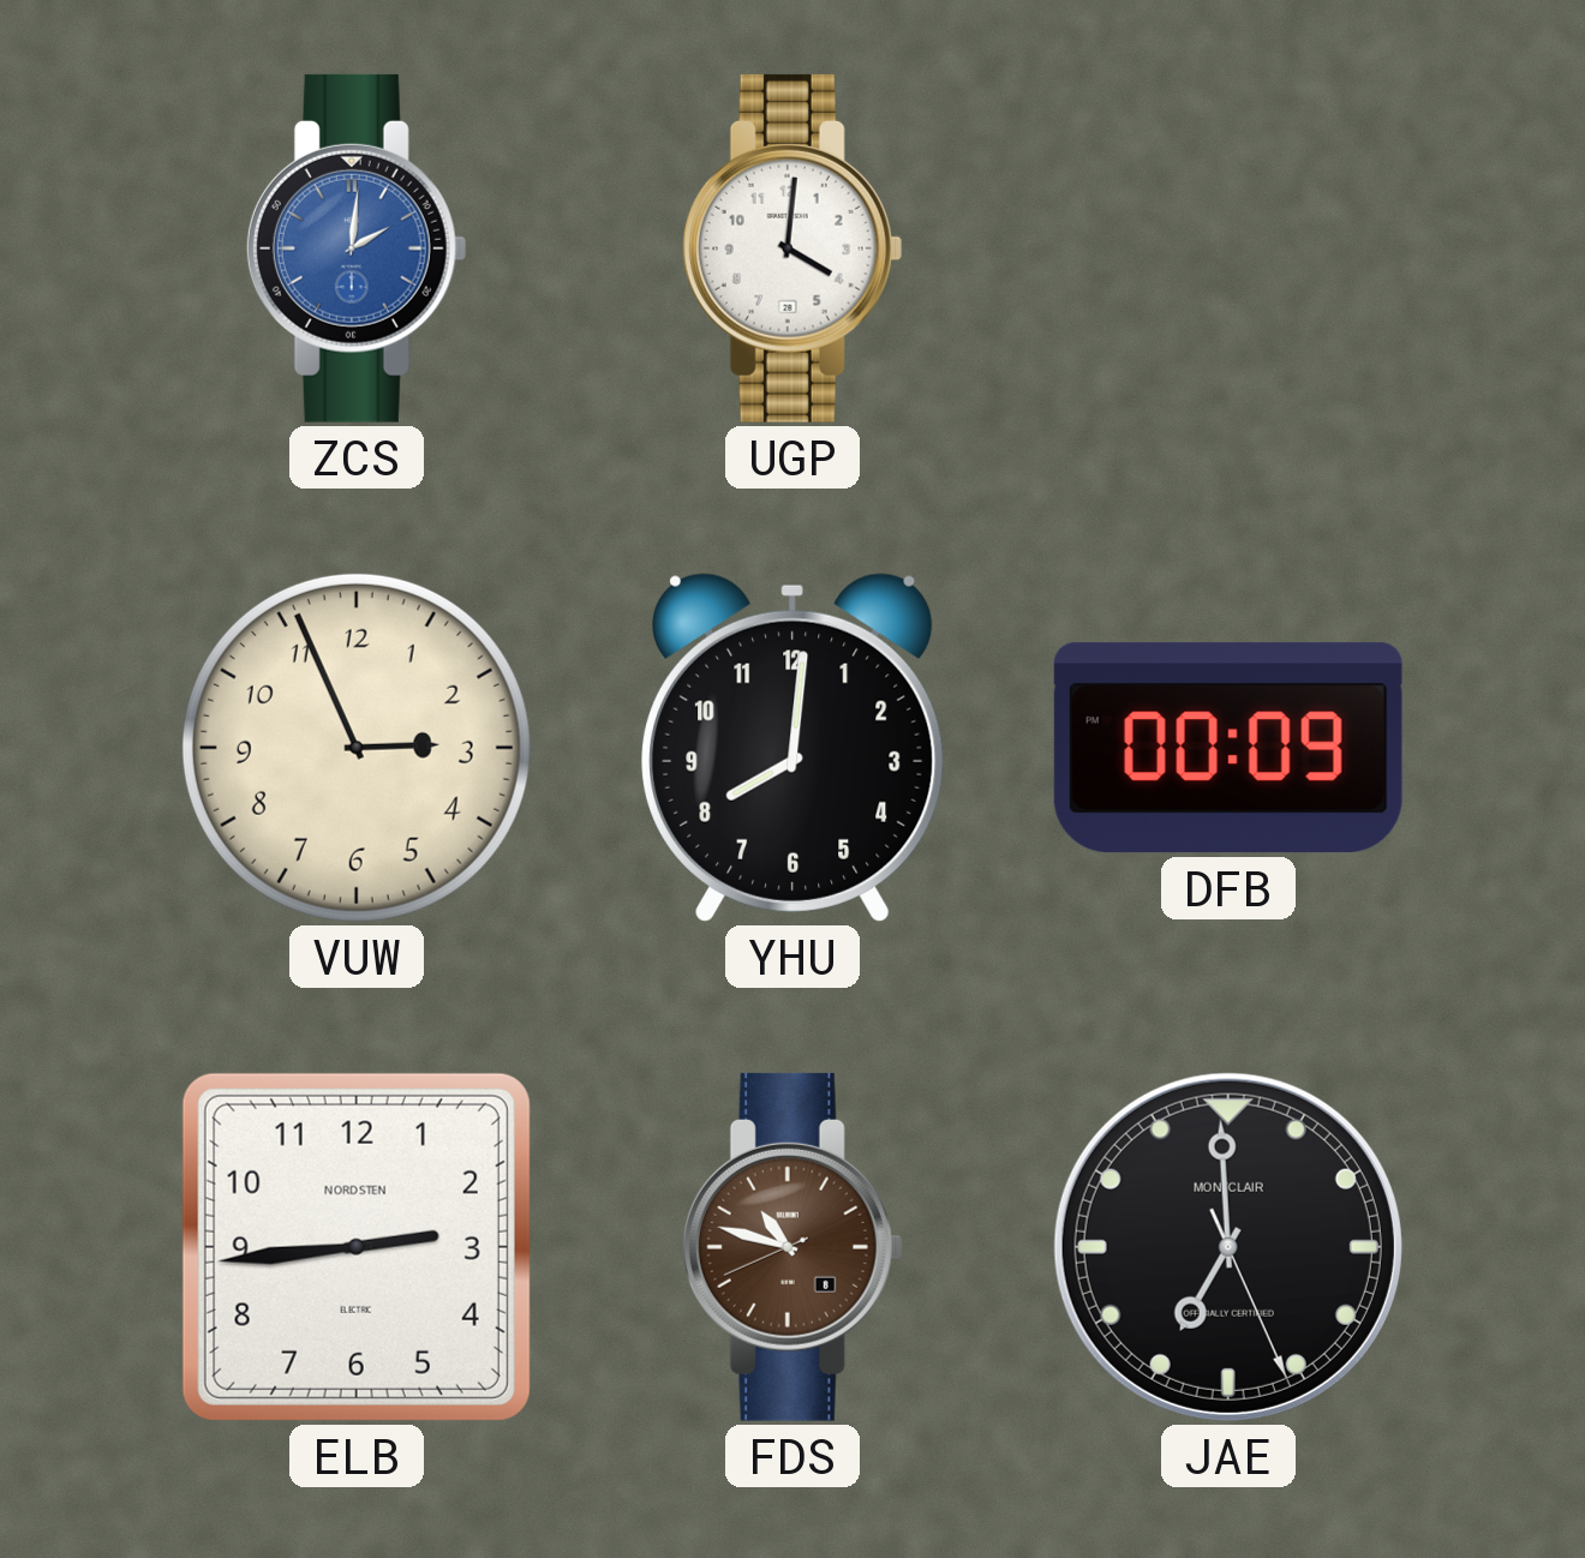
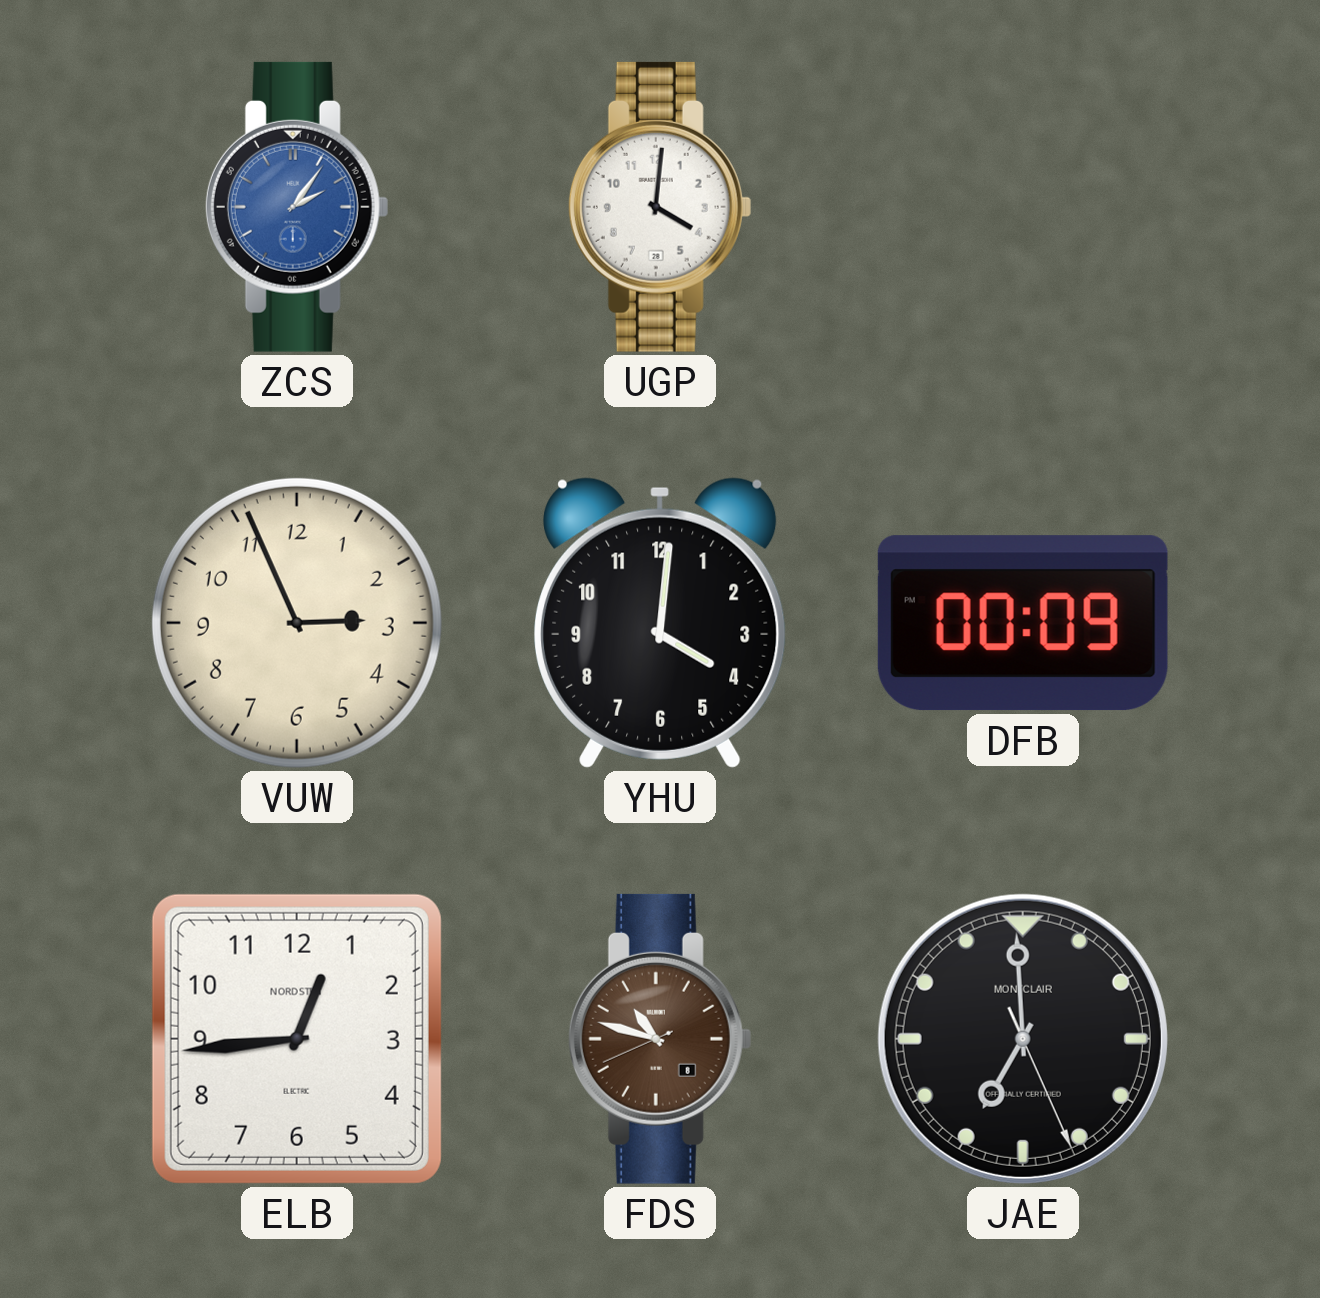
ZCS: 2:01 -> 2:06
YHU: 8:01 -> 4:01
ELB: 2:44 -> 12:44
